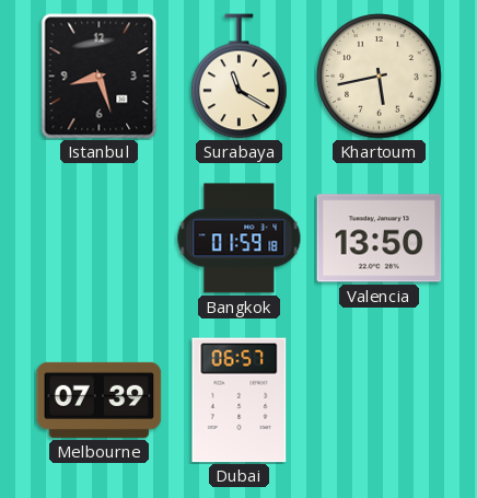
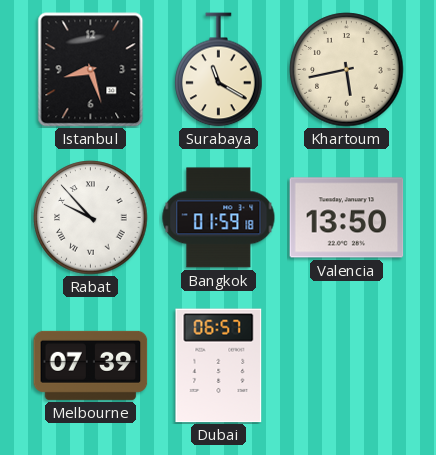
Rabat: none -> 9:53
